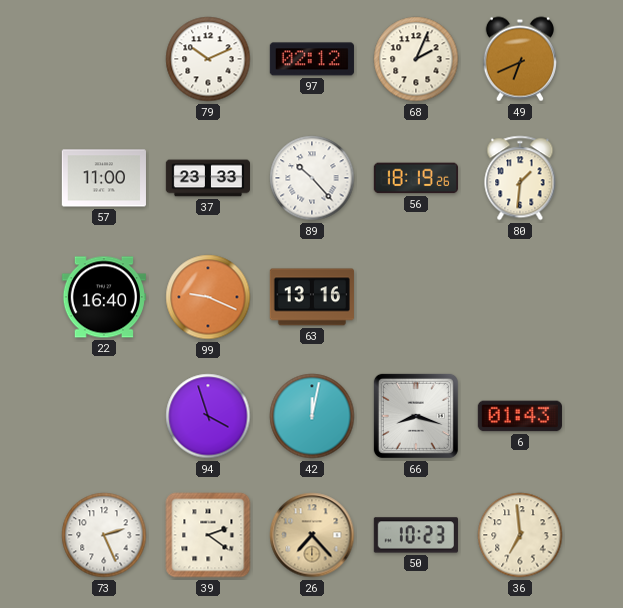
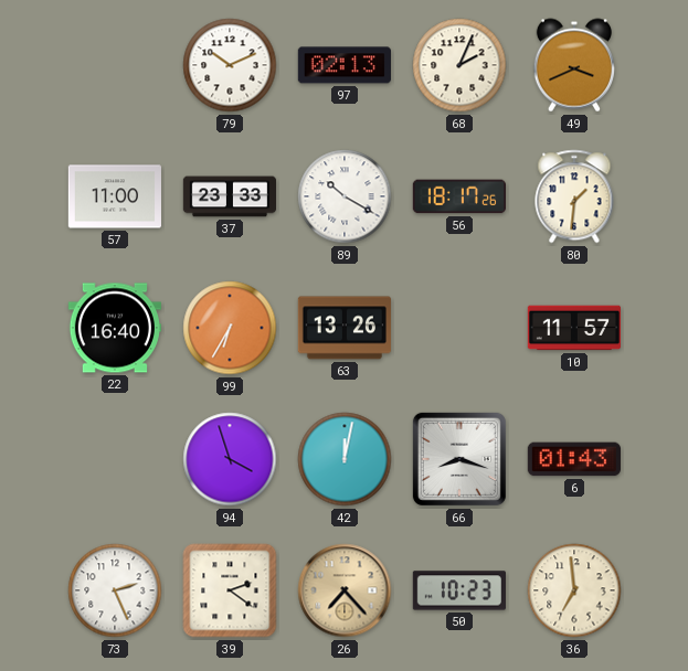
97: 02:12 -> 02:13
49: 6:41 -> 3:41
89: 10:23 -> 10:20
56: 18:19 -> 18:17
99: 9:19 -> 6:35
63: 13:16 -> 13:26
10: none -> 11:57
